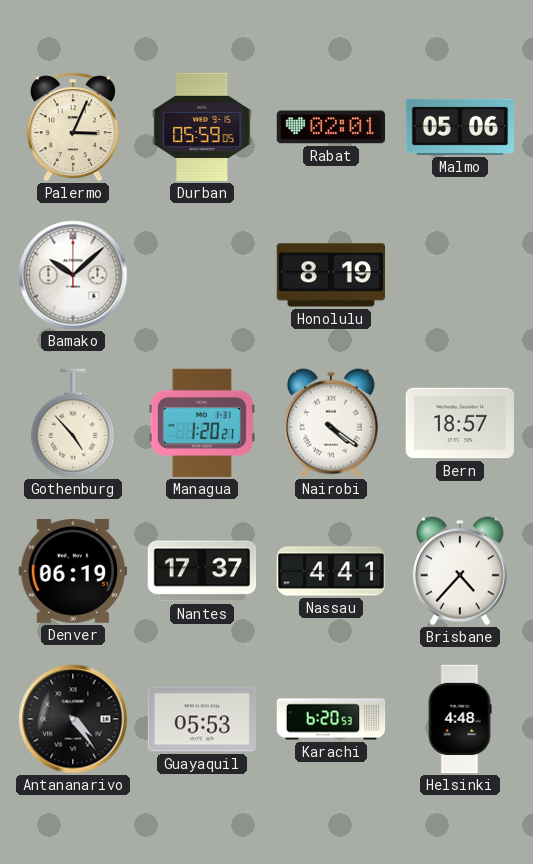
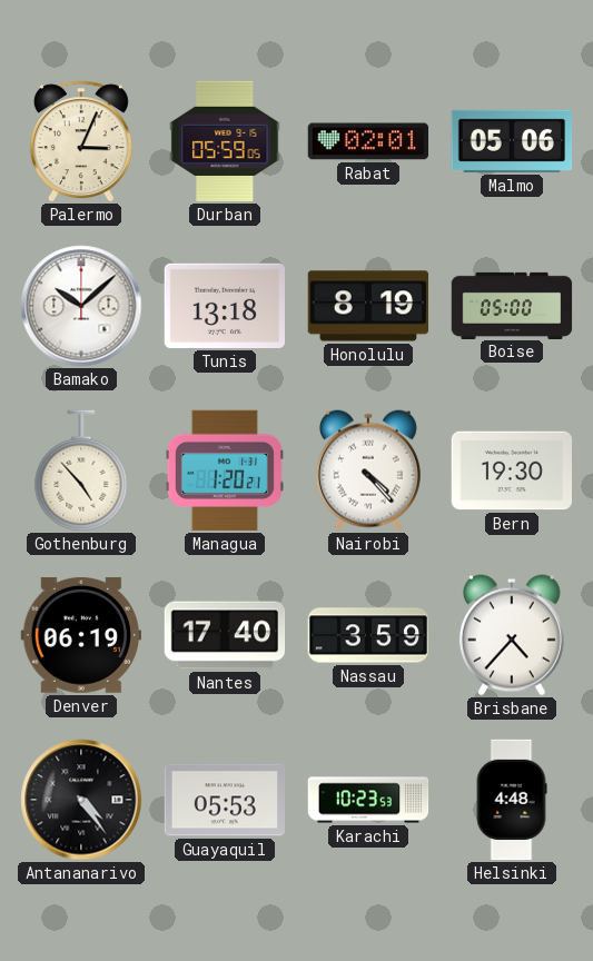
Tunis: none -> 13:18
Boise: none -> 05:00
Nairobi: 4:21 -> 4:23
Bern: 18:57 -> 19:30
Nantes: 17:37 -> 17:40
Nassau: 4:41 -> 3:59
Karachi: 6:20 -> 10:23
